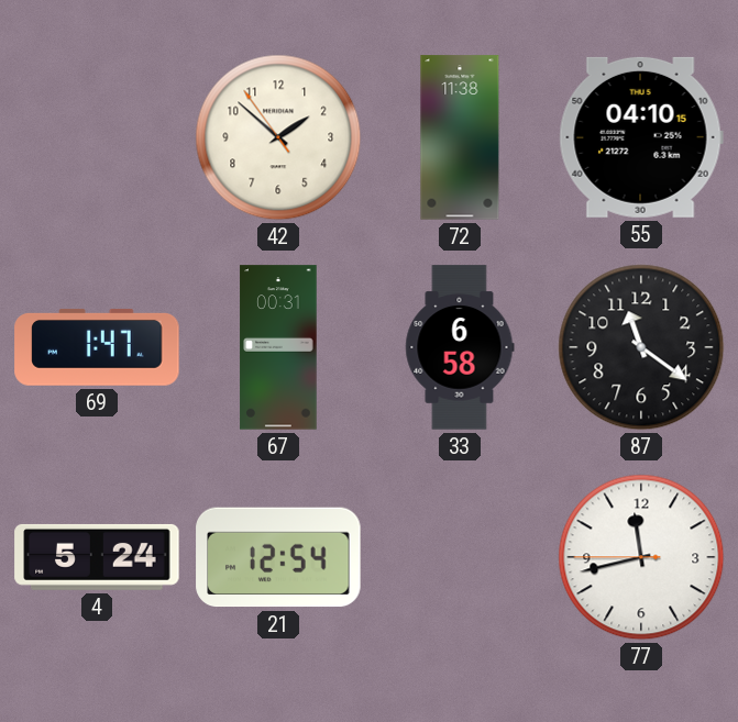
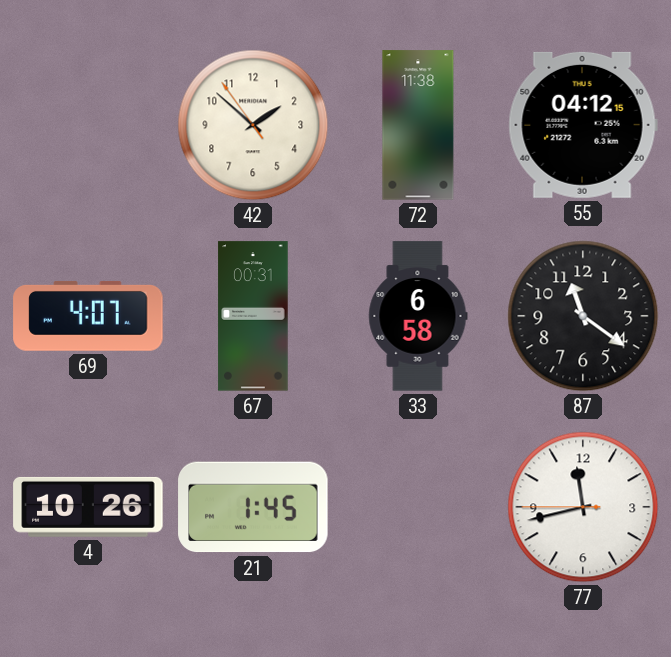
55: 04:10 -> 04:12
69: 1:47 -> 4:07
4: 5:24 -> 10:26
21: 12:54 -> 1:45
